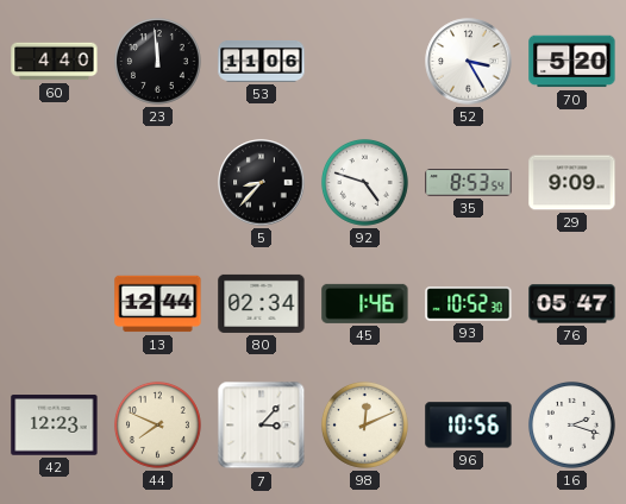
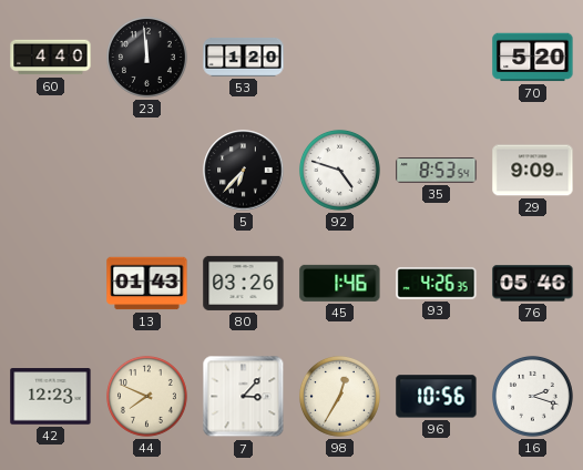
53: 11:06 -> 1:20
52: 3:25 -> none
5: 8:37 -> 6:37
13: 12:44 -> 01:43
80: 02:34 -> 03:26
93: 10:52 -> 4:26
76: 05:47 -> 05:46
98: 12:11 -> 12:35
